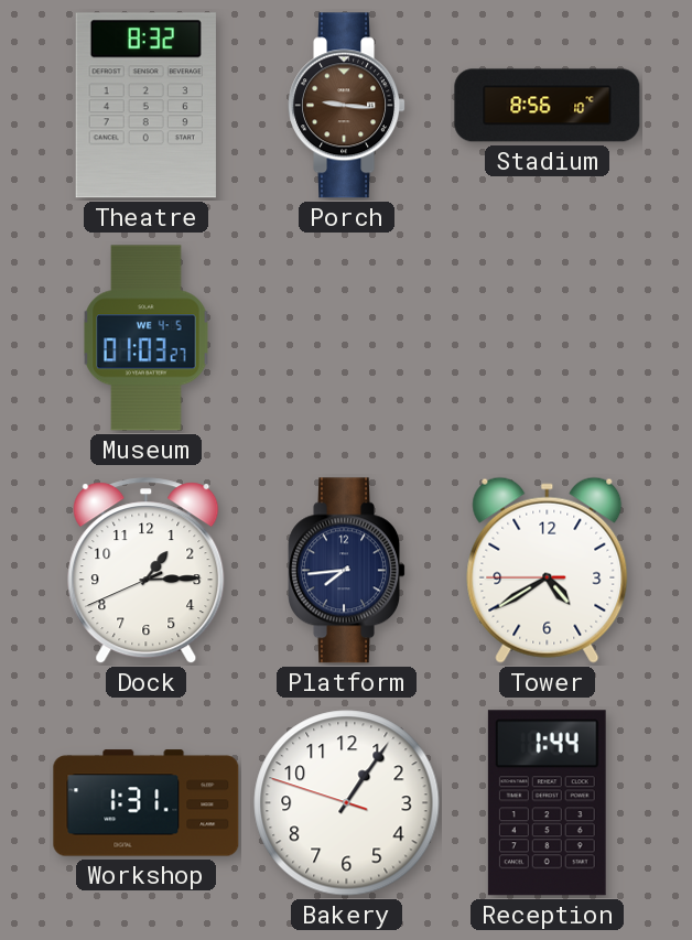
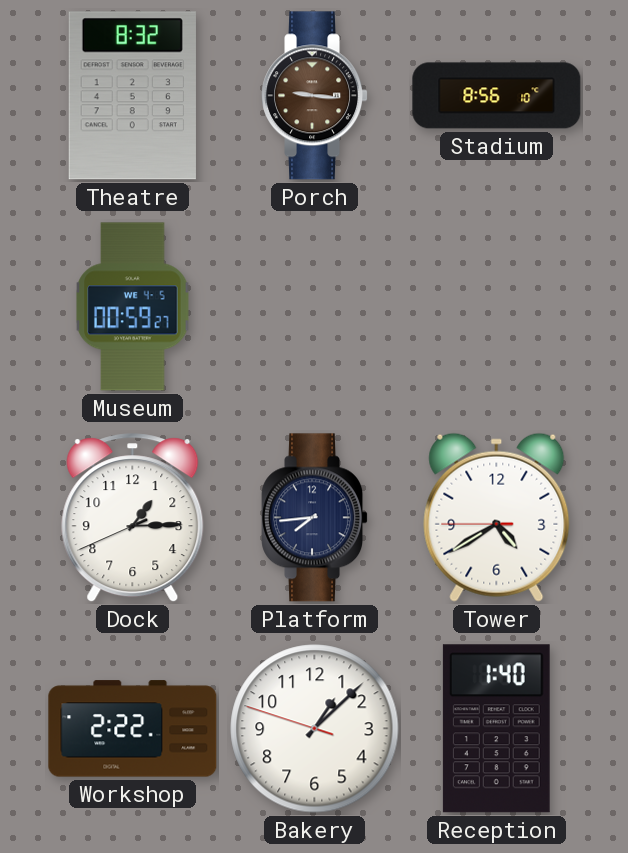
Museum: 01:03 -> 00:59
Workshop: 1:31 -> 2:22
Bakery: 1:05 -> 1:07
Reception: 1:44 -> 1:40
